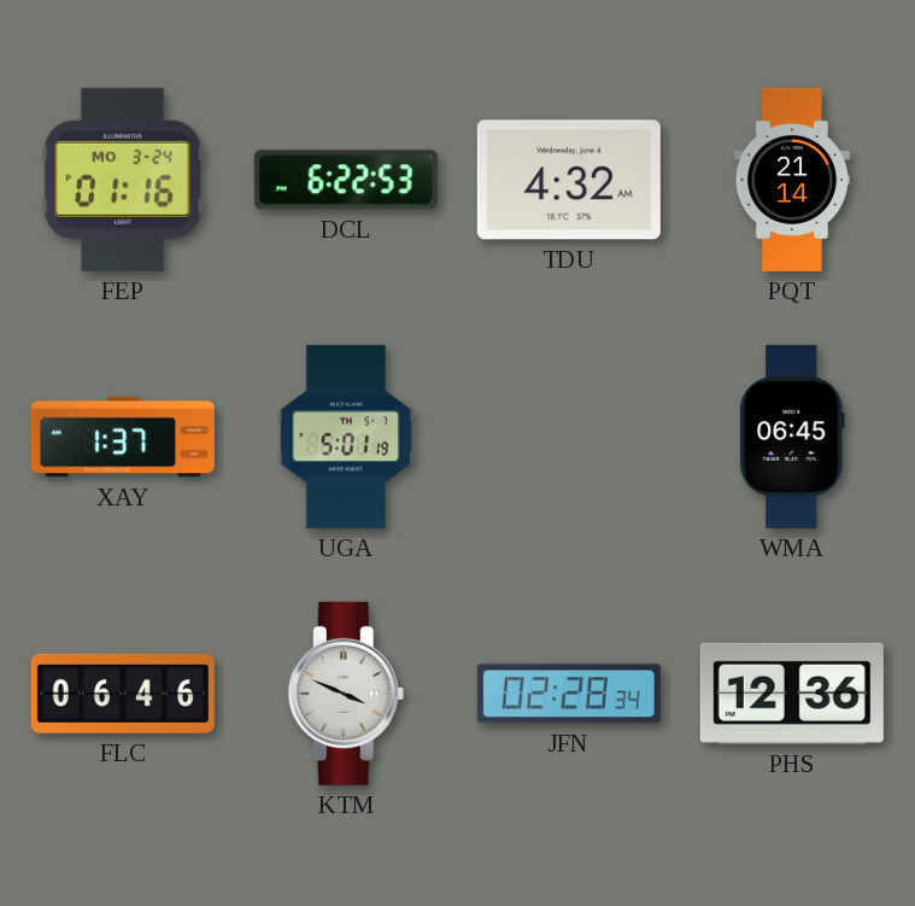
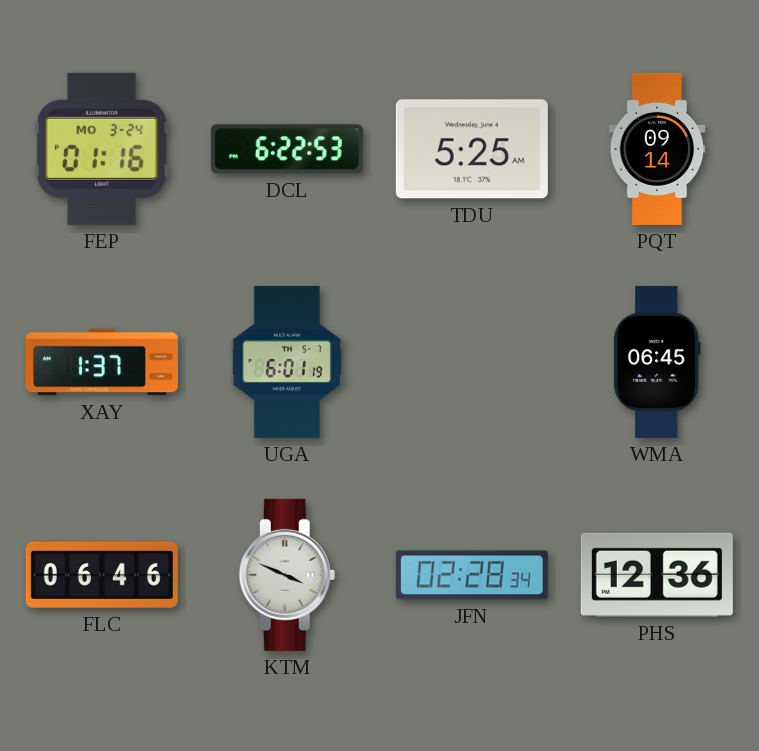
TDU: 4:32 -> 5:25
PQT: 21:14 -> 09:14
UGA: 5:01 -> 6:01
